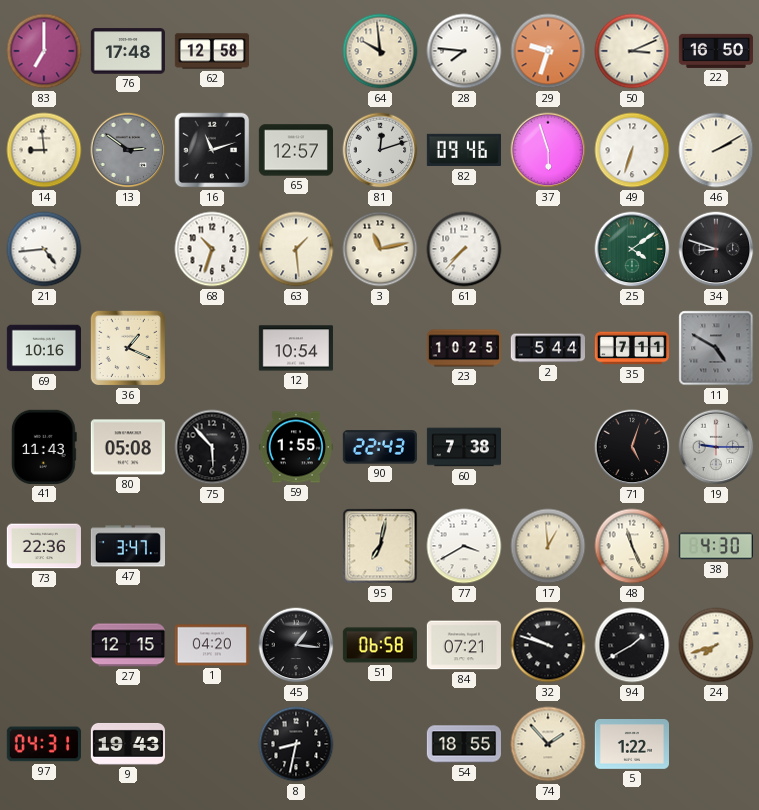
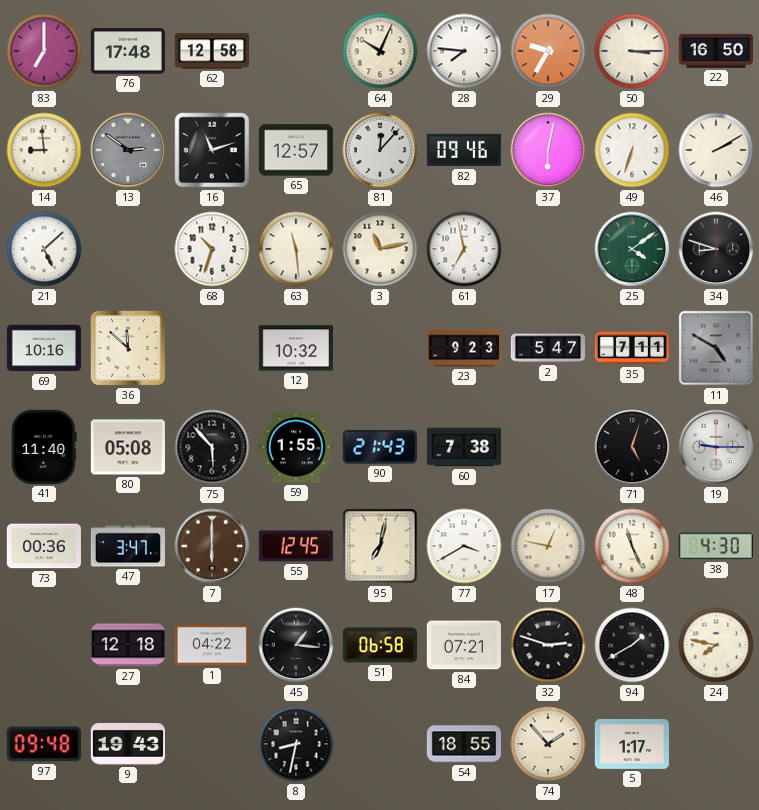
64: 9:59 -> 10:04
29: 9:33 -> 9:35
50: 3:11 -> 3:15
81: 12:12 -> 12:07
37: 5:57 -> 6:02
21: 4:44 -> 5:08
63: 1:29 -> 11:29
61: 7:37 -> 6:58
36: 1:19 -> 11:52
12: 10:54 -> 10:32
23: 10:25 -> 9:23
2: 5:44 -> 5:47
41: 11:43 -> 11:40
90: 22:43 -> 21:43
73: 22:36 -> 00:36
7: none -> 6:00
55: none -> 12:45
17: 12:59 -> 12:47
27: 12:15 -> 12:18
1: 04:20 -> 04:22
32: 9:48 -> 2:48
24: 7:42 -> 7:47
97: 04:31 -> 09:48
5: 1:22 -> 1:17
